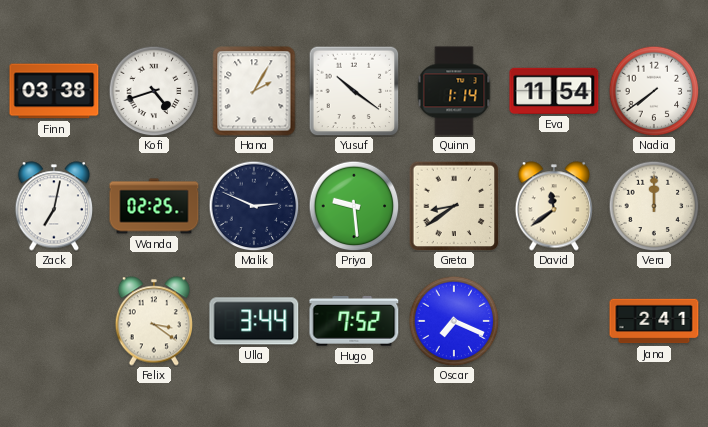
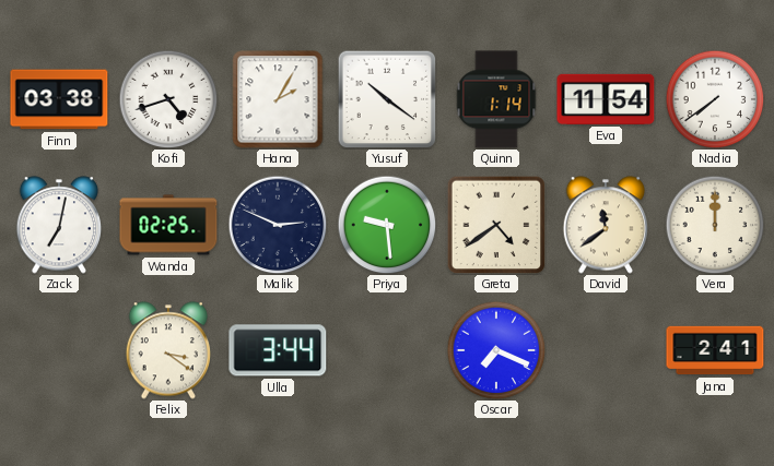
Greta: 8:39 -> 4:39
Hugo: 7:52 -> none
